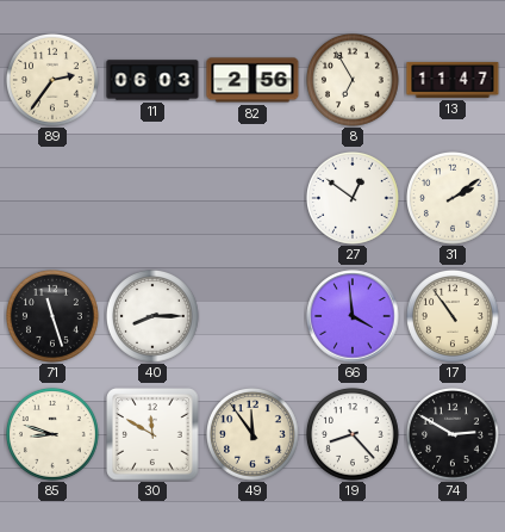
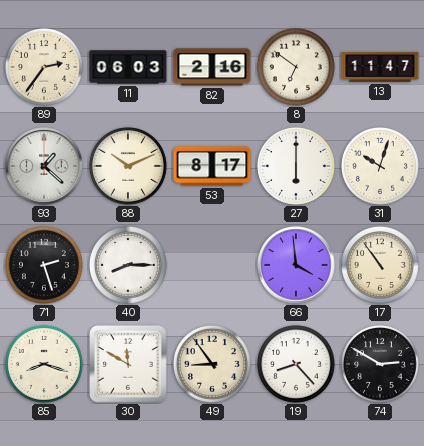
82: 2:56 -> 2:16
8: 6:55 -> 6:51
93: none -> 1:22
88: none -> 10:11
53: none -> 8:17
27: 12:51 -> 6:00
31: 2:09 -> 10:03
71: 11:27 -> 2:27
85: 8:48 -> 8:18
49: 11:54 -> 8:54
